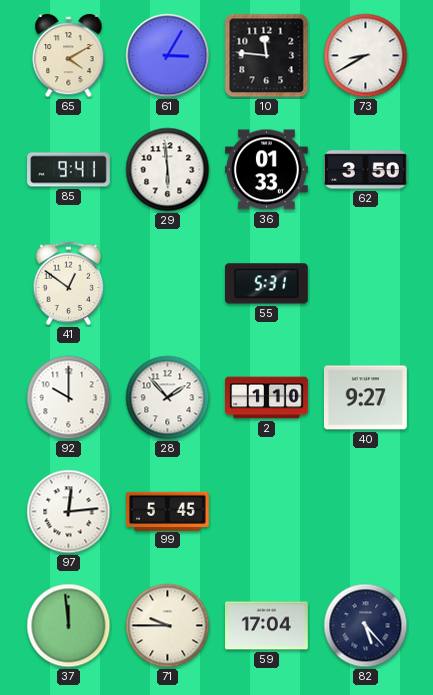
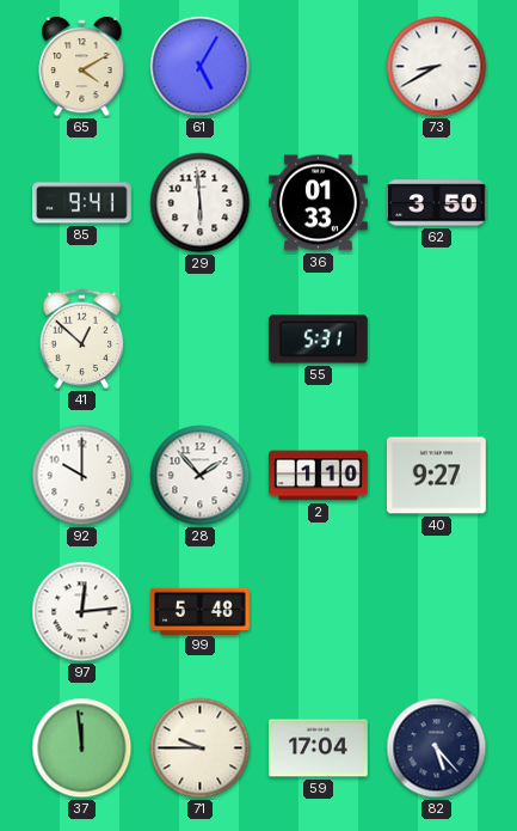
61: 3:05 -> 5:05
10: 11:46 -> none
41: 12:51 -> 12:52
99: 5:45 -> 5:48
